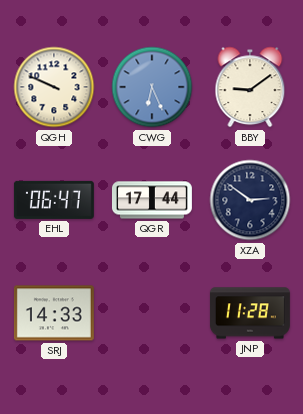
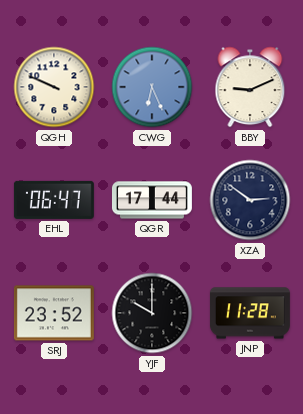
BBY: 9:09 -> 9:11
SRJ: 14:33 -> 23:52
YJF: none -> 10:00
